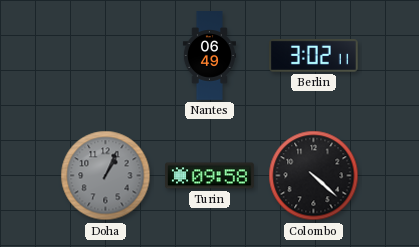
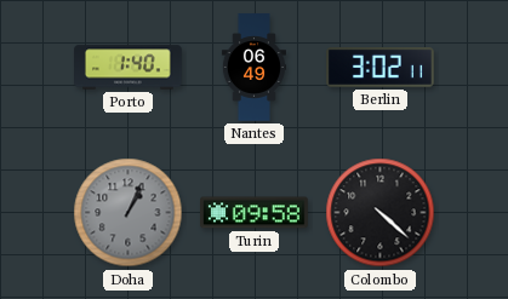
Porto: none -> 1:40
